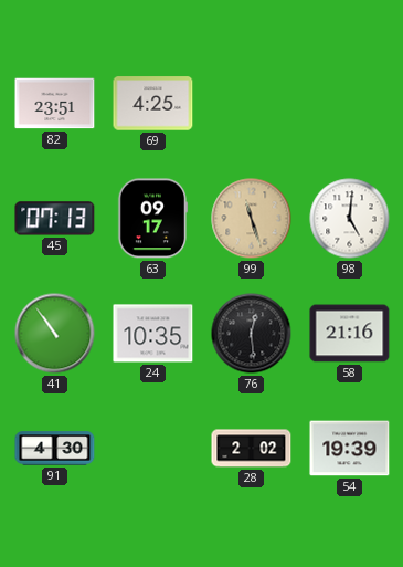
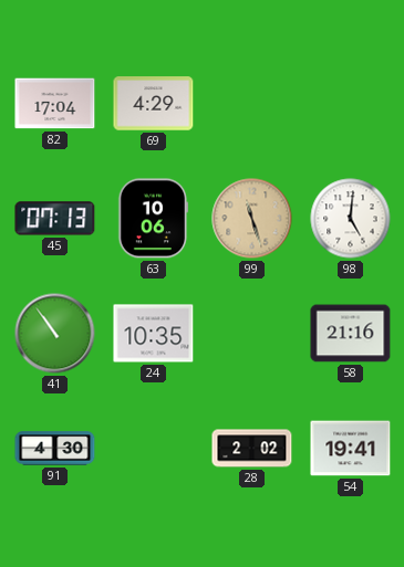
82: 23:51 -> 17:04
69: 4:25 -> 4:29
63: 09:17 -> 10:06
76: 12:29 -> none
54: 19:39 -> 19:41
